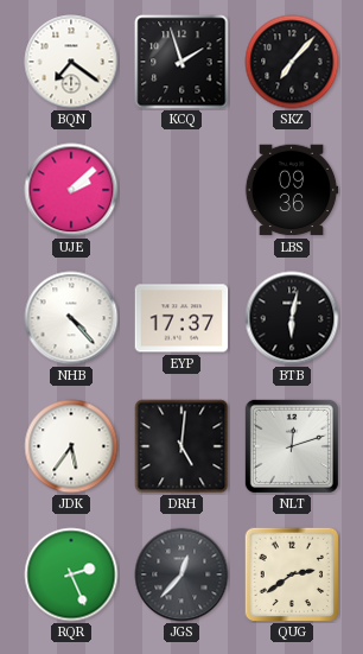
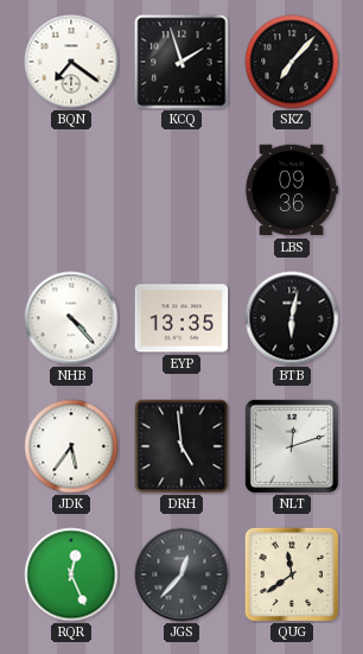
UJE: 2:08 -> none
EYP: 17:37 -> 13:35
DRH: 5:01 -> 4:59
RQR: 2:26 -> 12:26
QUG: 2:39 -> 11:39
